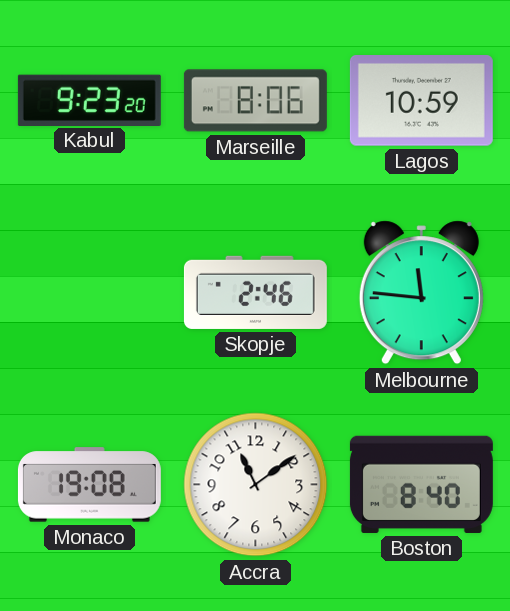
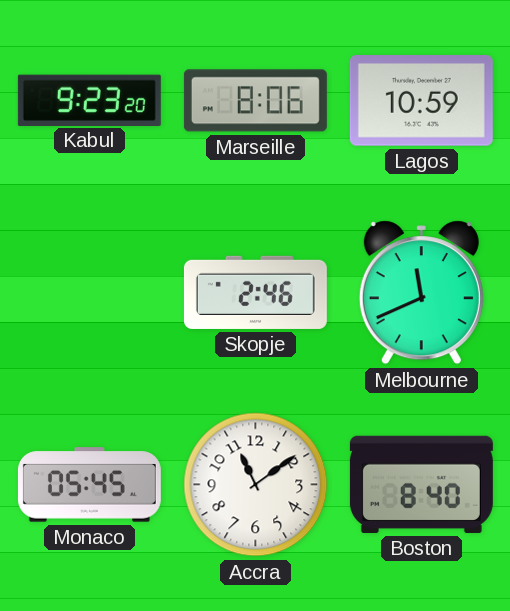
Melbourne: 11:46 -> 11:41
Monaco: 19:08 -> 05:45
